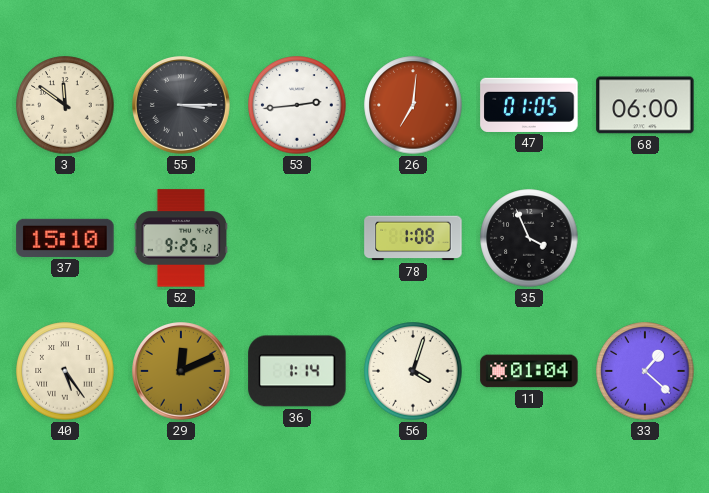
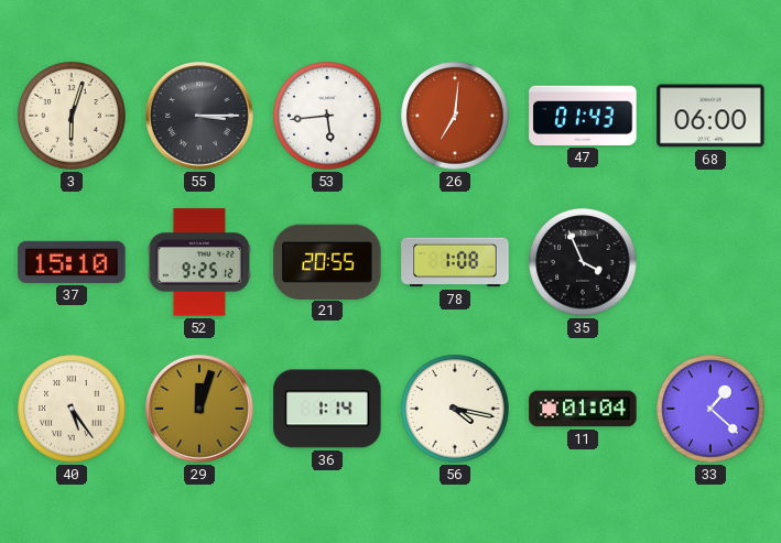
3: 11:51 -> 6:03
53: 2:44 -> 5:44
47: 01:05 -> 01:43
21: none -> 20:55
29: 12:11 -> 12:03
56: 4:03 -> 4:17
